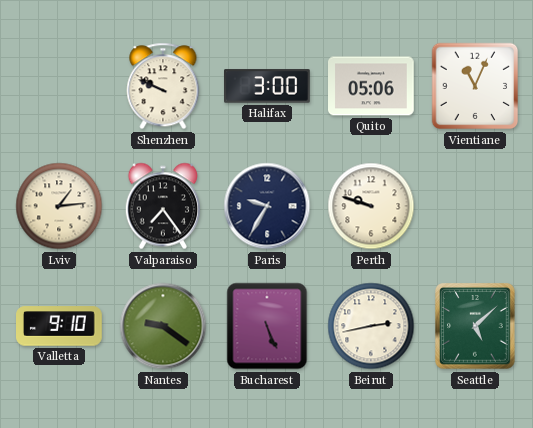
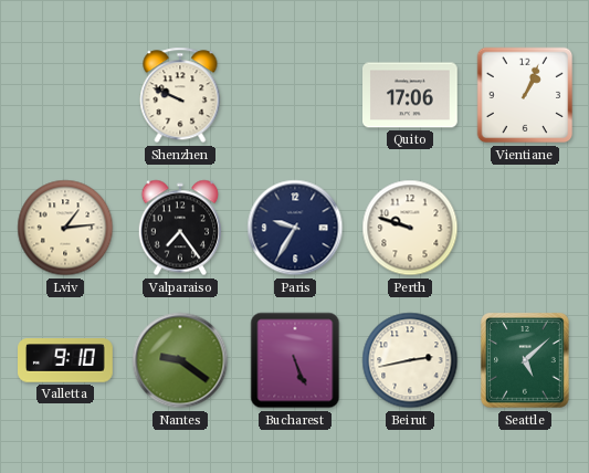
Halifax: 3:00 -> none
Quito: 05:06 -> 17:06
Vientiane: 11:04 -> 1:04
